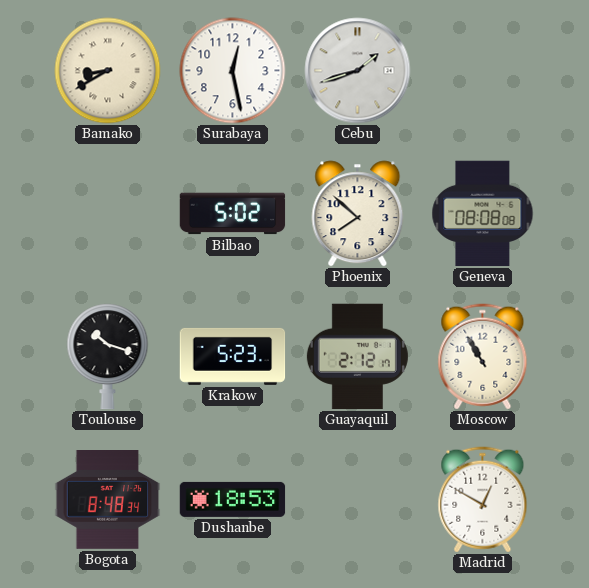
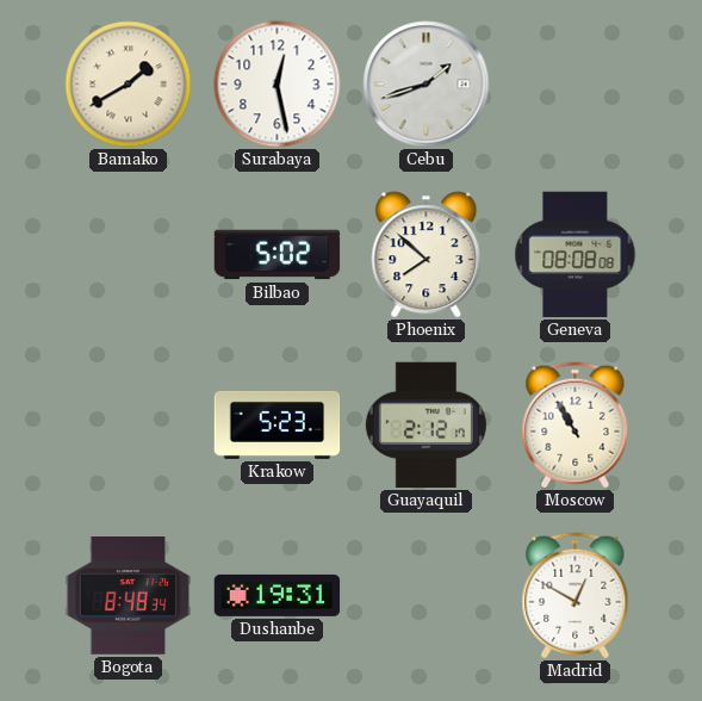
Bamako: 8:40 -> 1:40
Toulouse: 10:18 -> none
Dushanbe: 18:53 -> 19:31
